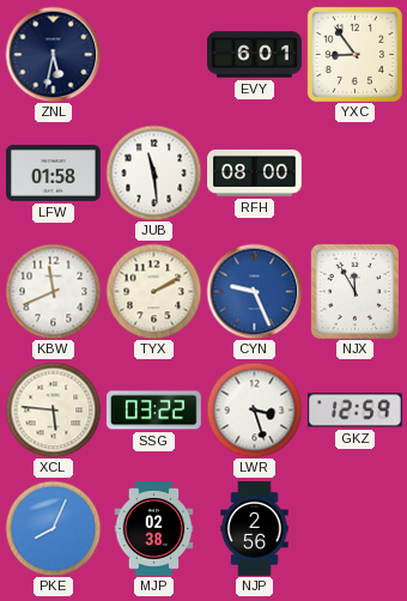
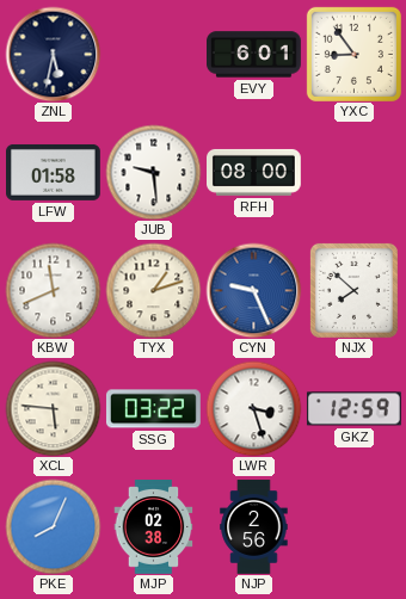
JUB: 11:29 -> 9:29
TYX: 2:10 -> 1:12
NJX: 11:55 -> 7:52
